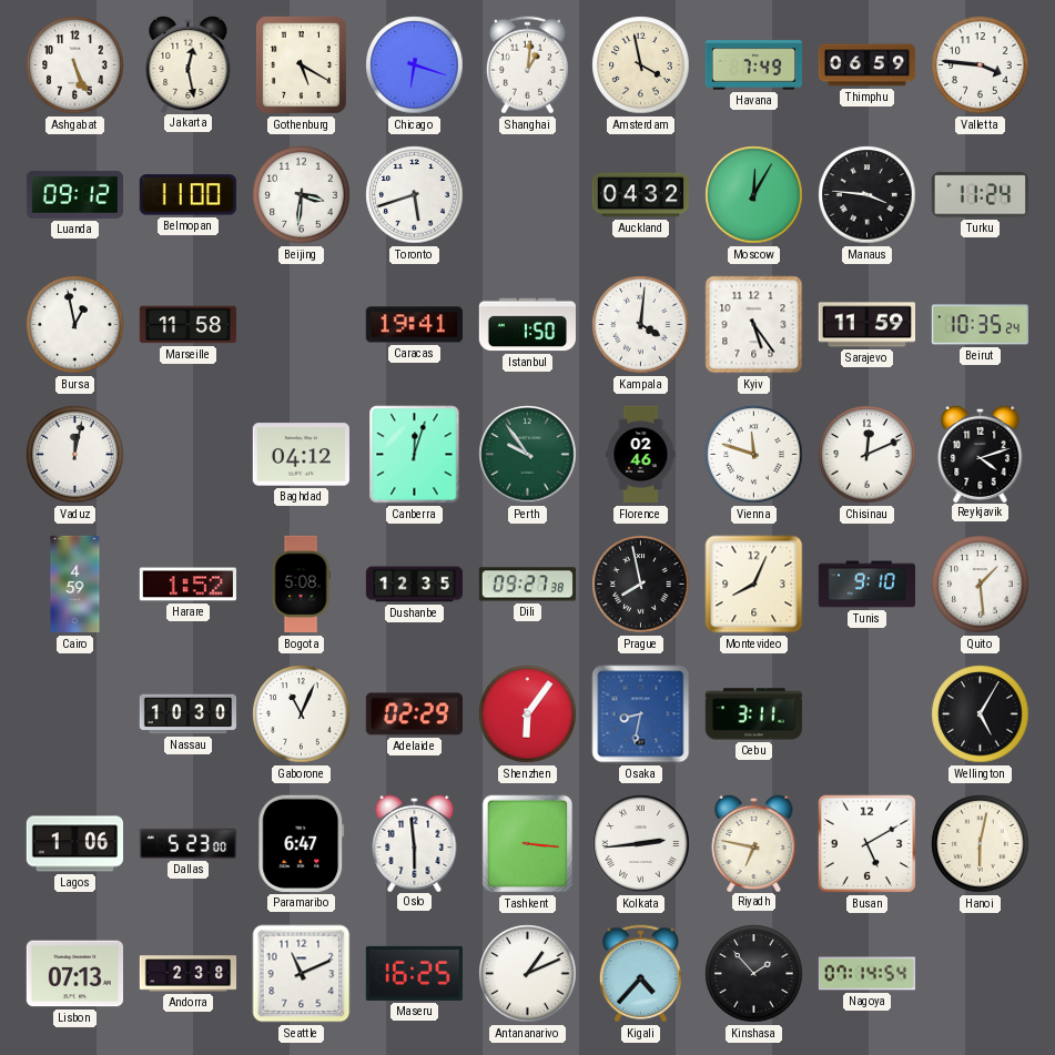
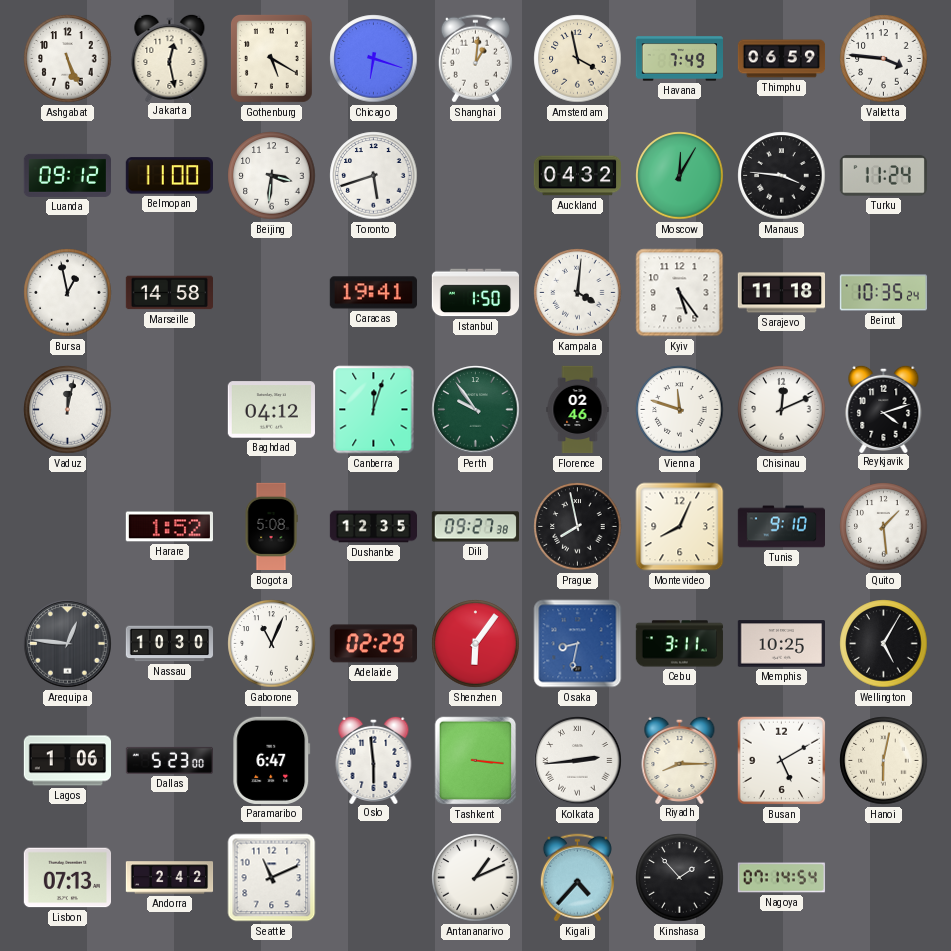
Marseille: 11:58 -> 14:58
Sarajevo: 11:59 -> 11:18
Cairo: 4:59 -> none
Arequipa: none -> 12:46
Memphis: none -> 10:25
Riyadh: 6:47 -> 8:15
Andorra: 2:38 -> 2:42
Maseru: 16:25 -> none
